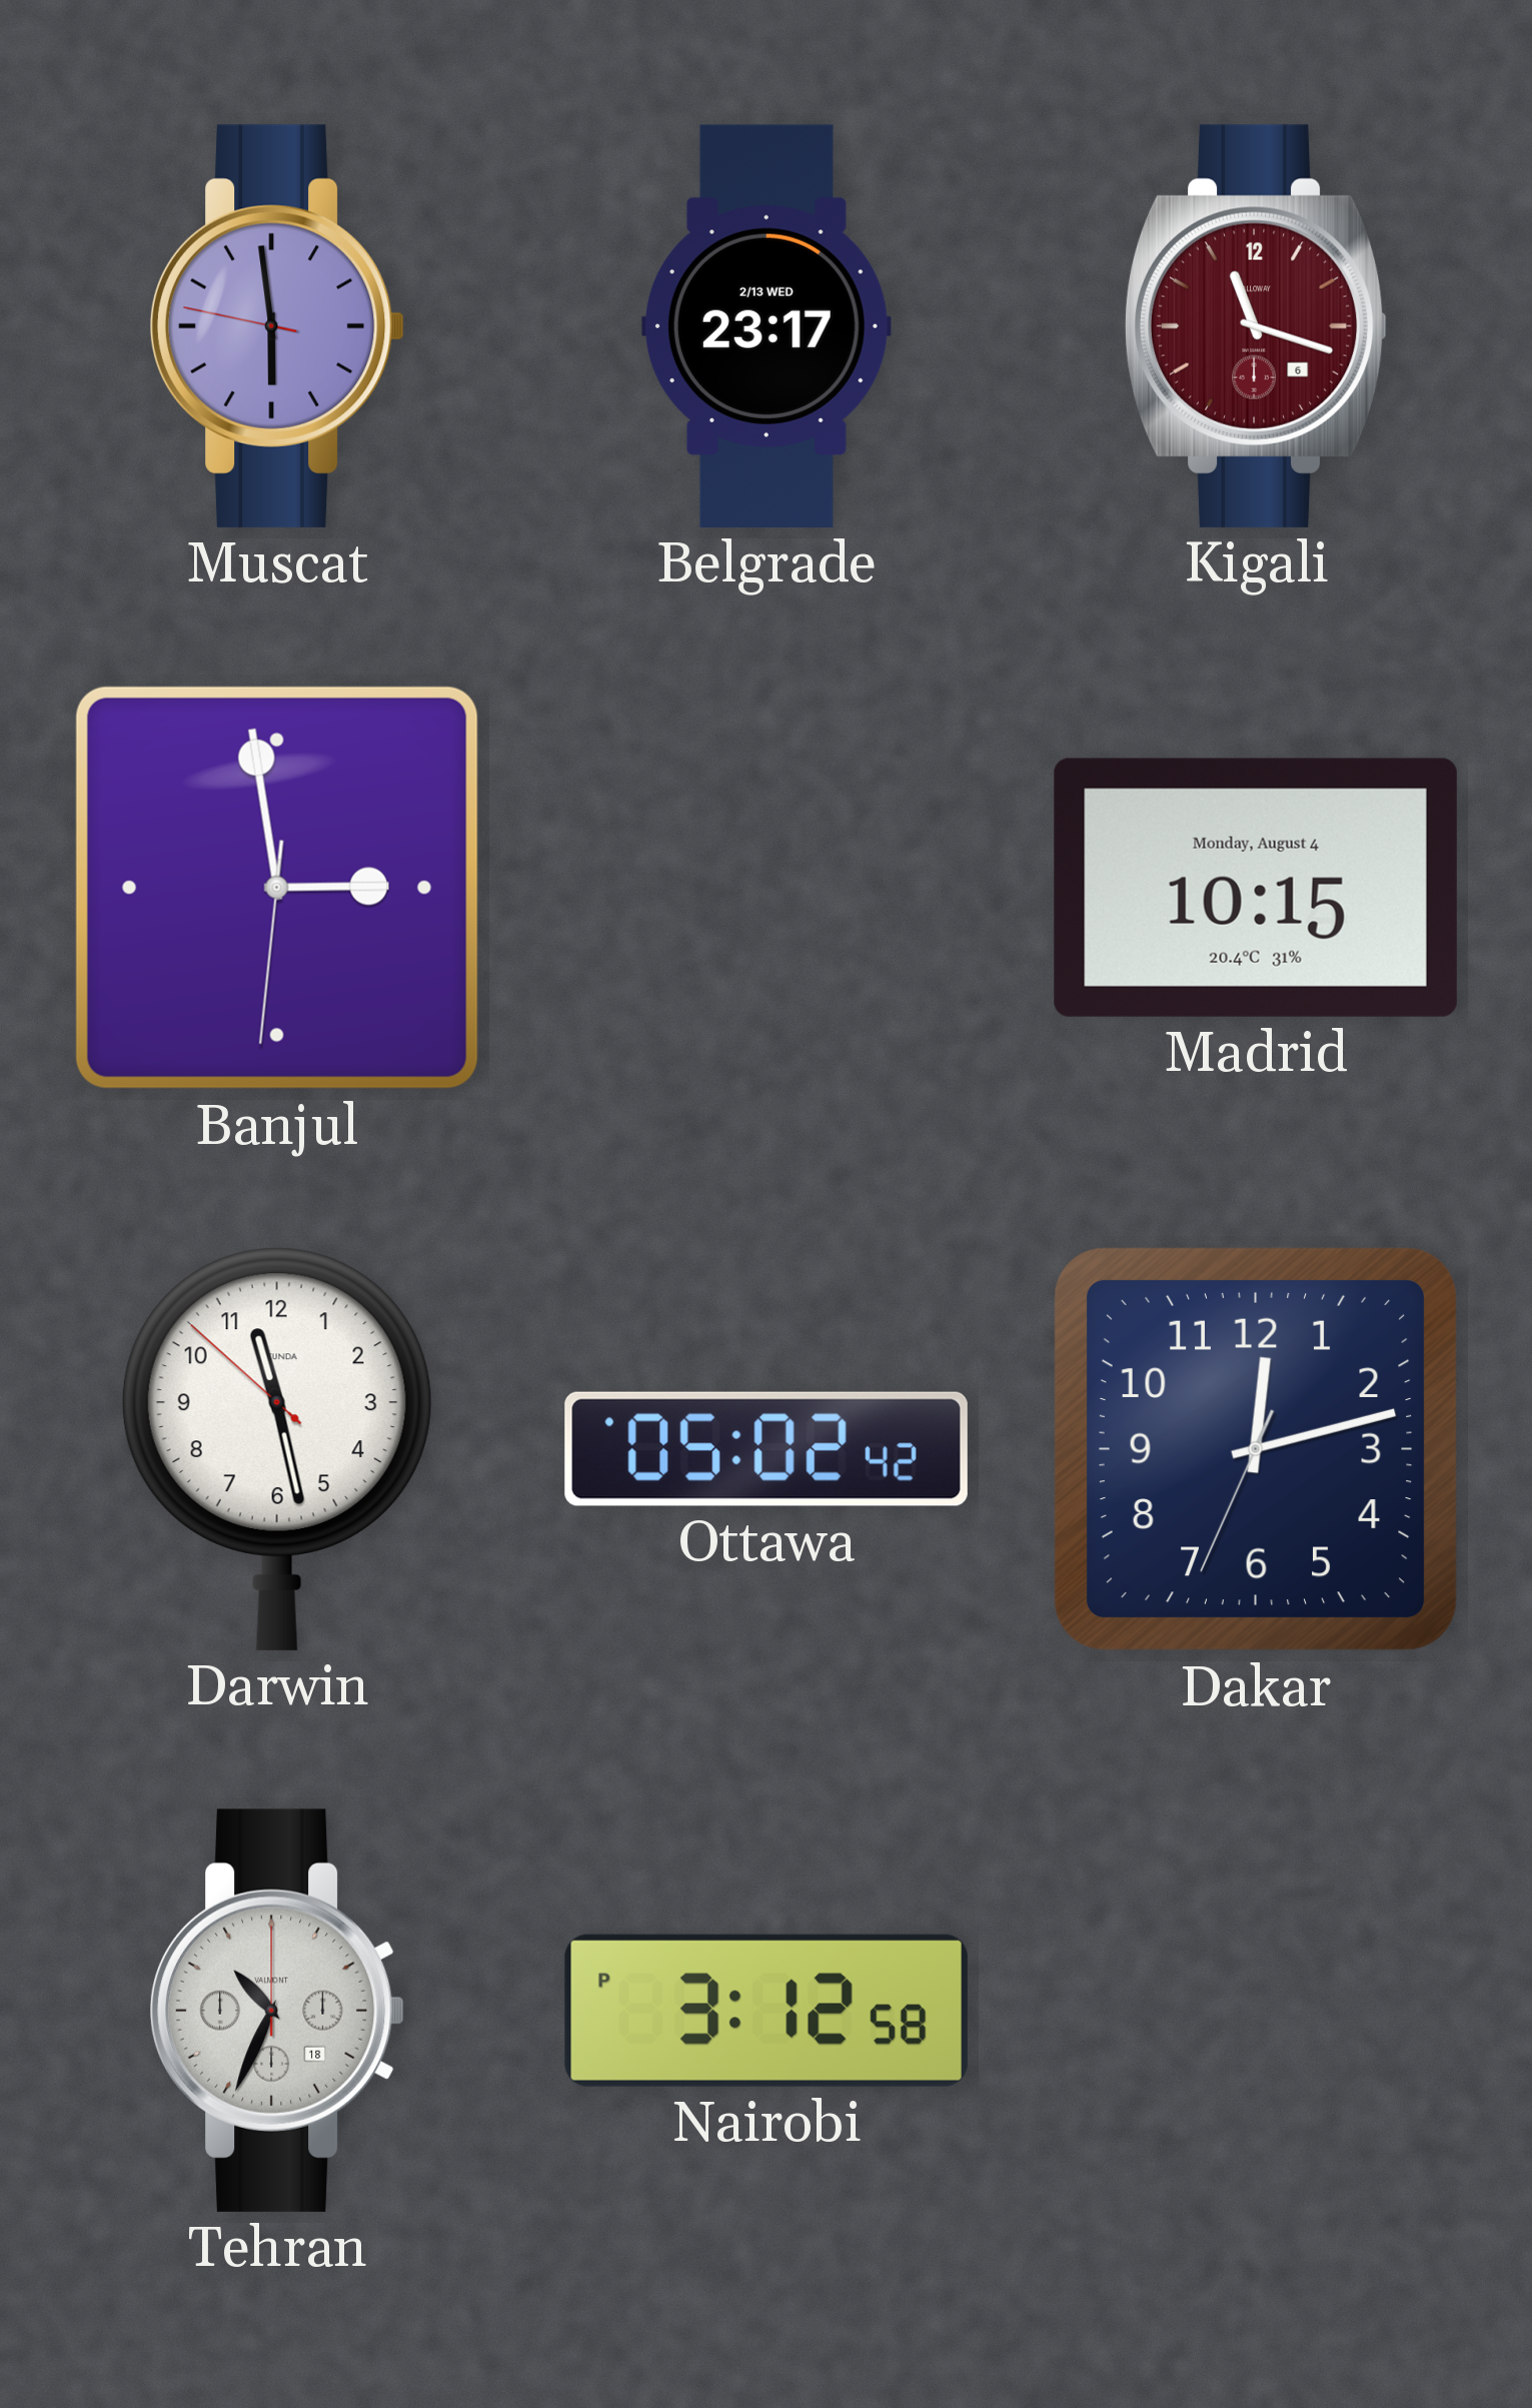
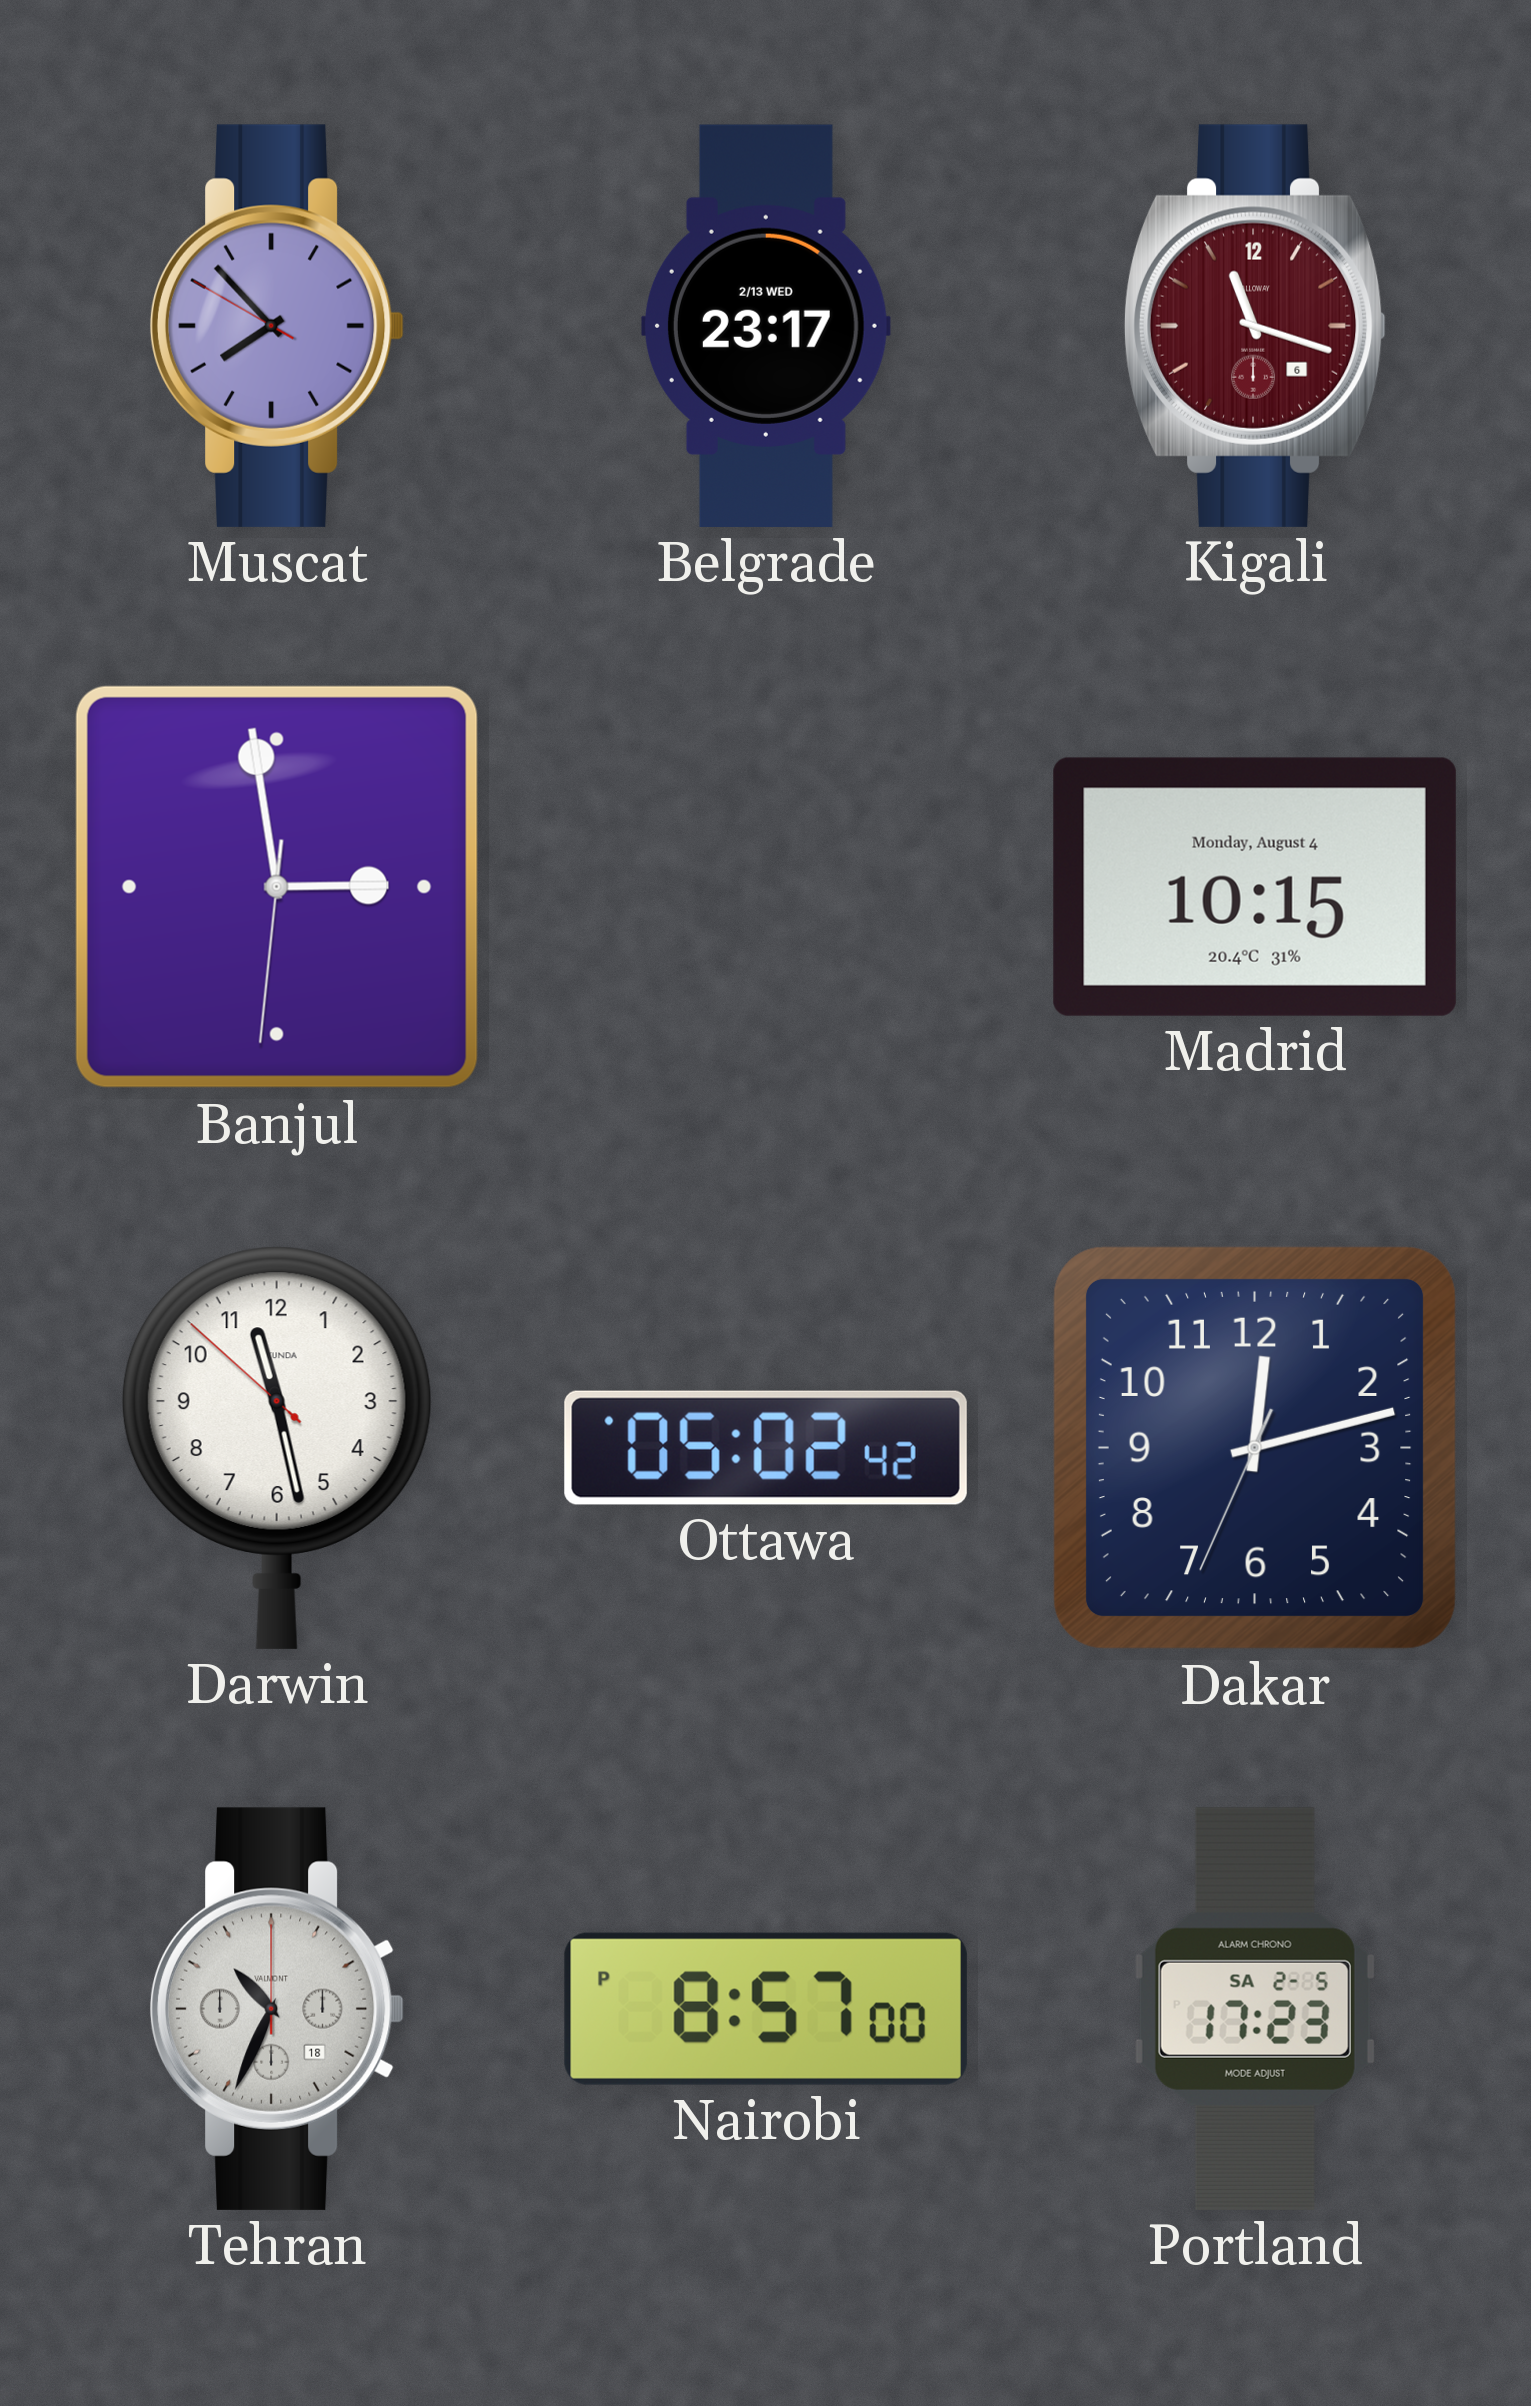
Muscat: 5:58 -> 7:52
Nairobi: 3:12 -> 8:57
Portland: none -> 17:23
